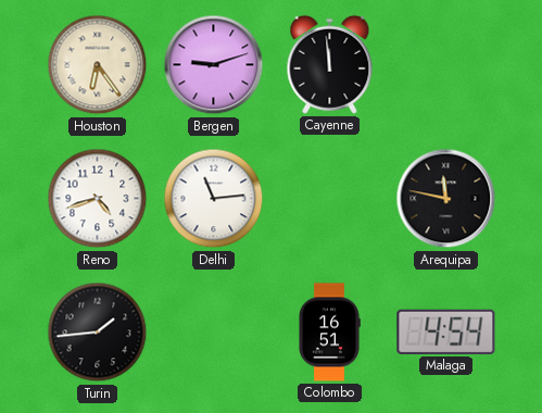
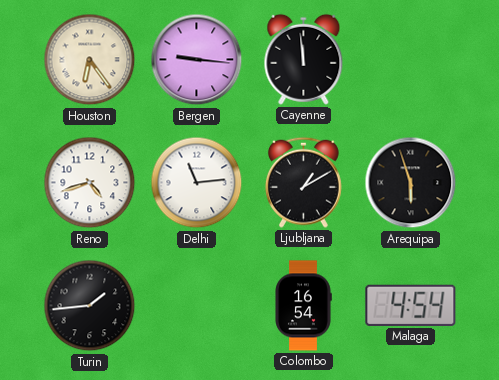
Bergen: 9:12 -> 9:16
Ljubljana: none -> 1:10
Arequipa: 11:47 -> 5:57
Colombo: 16:51 -> 16:54
